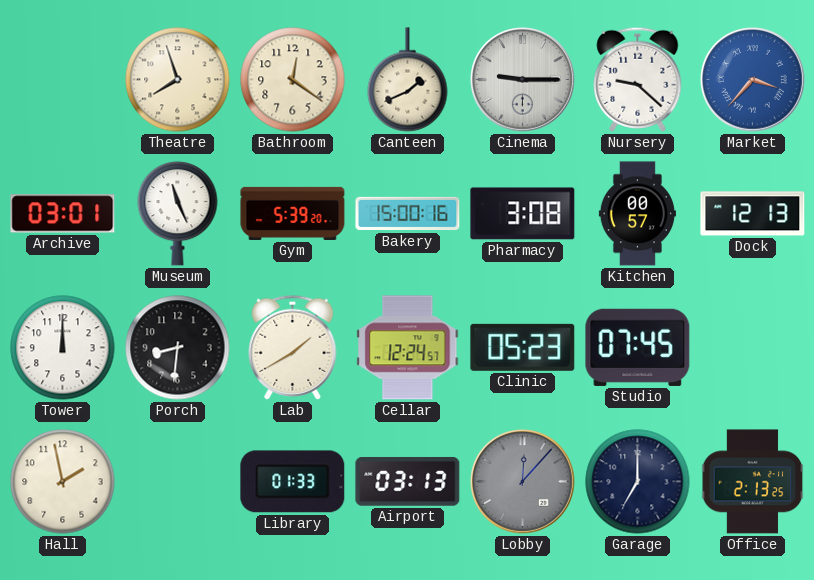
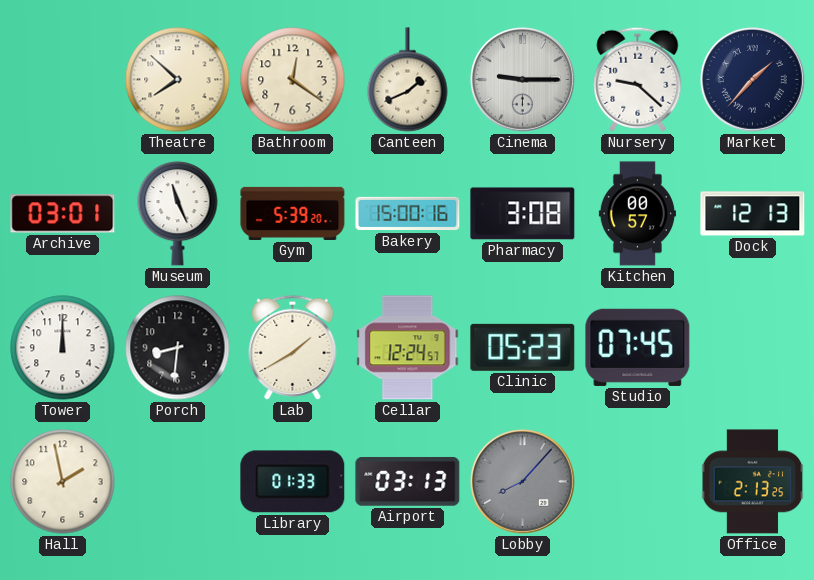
Theatre: 7:57 -> 7:52
Market: 3:37 -> 1:37
Market dial: blue -> navy
Lobby: 12:07 -> 8:07
Garage: 7:00 -> none
